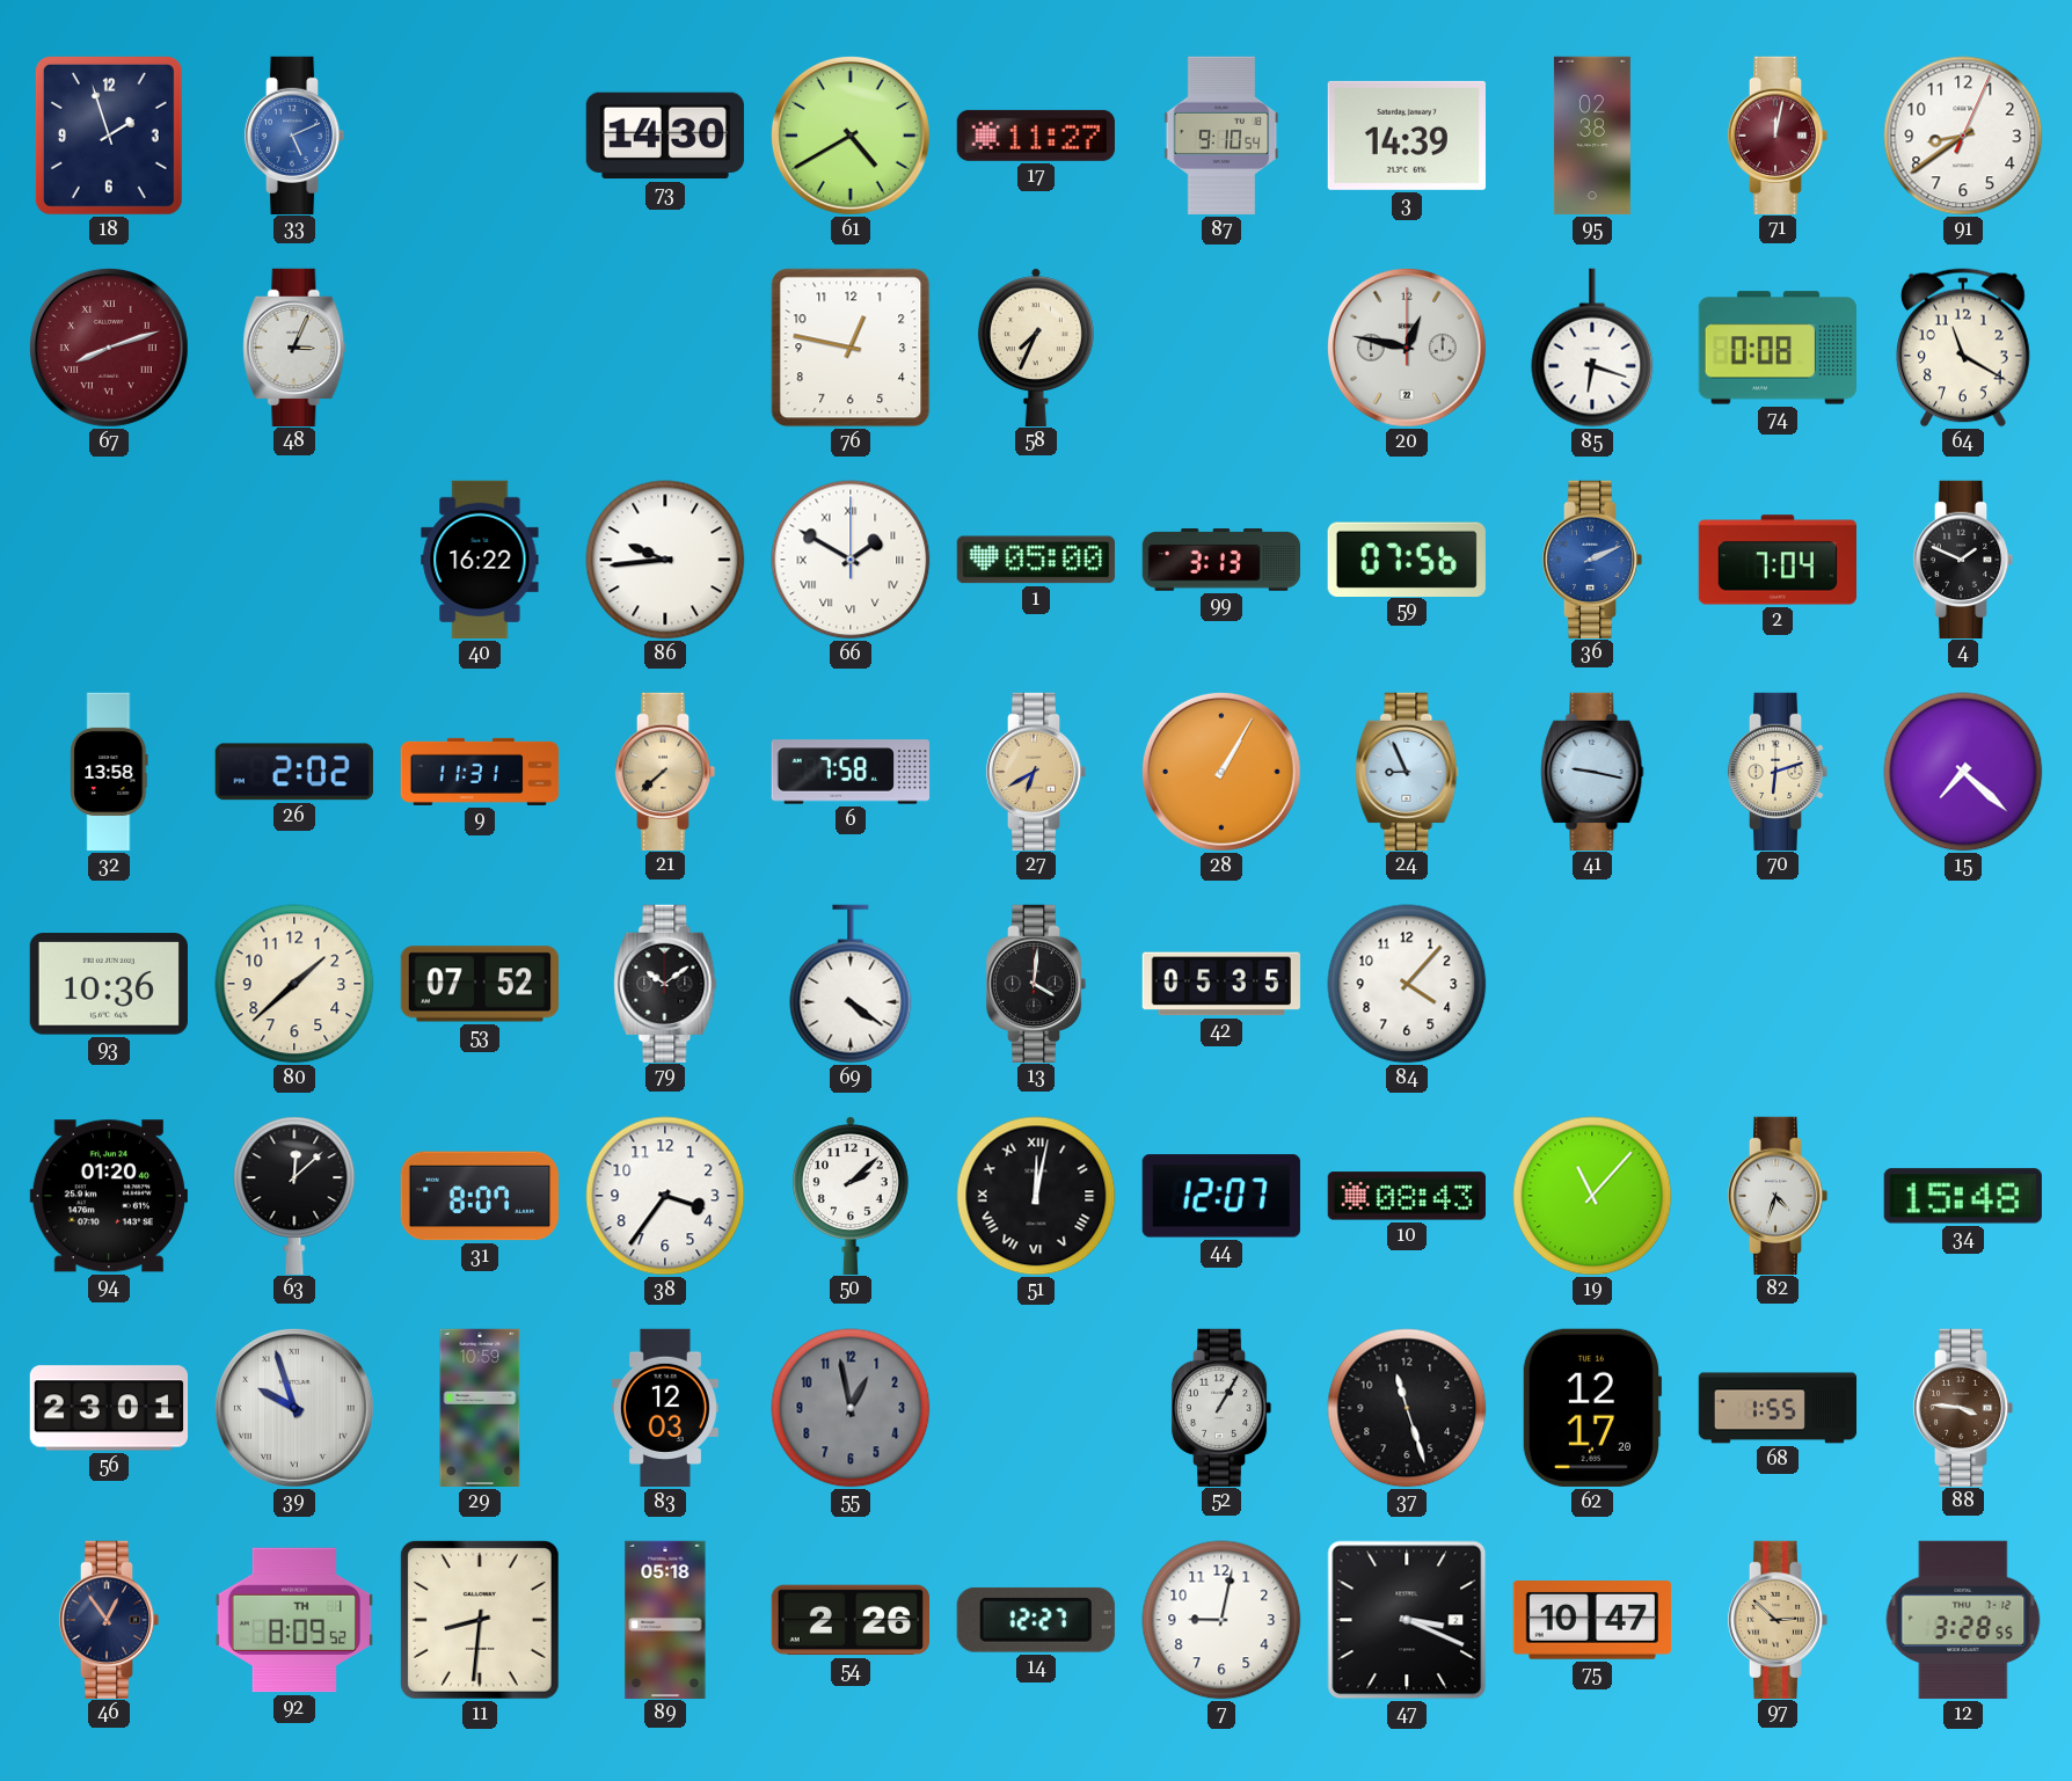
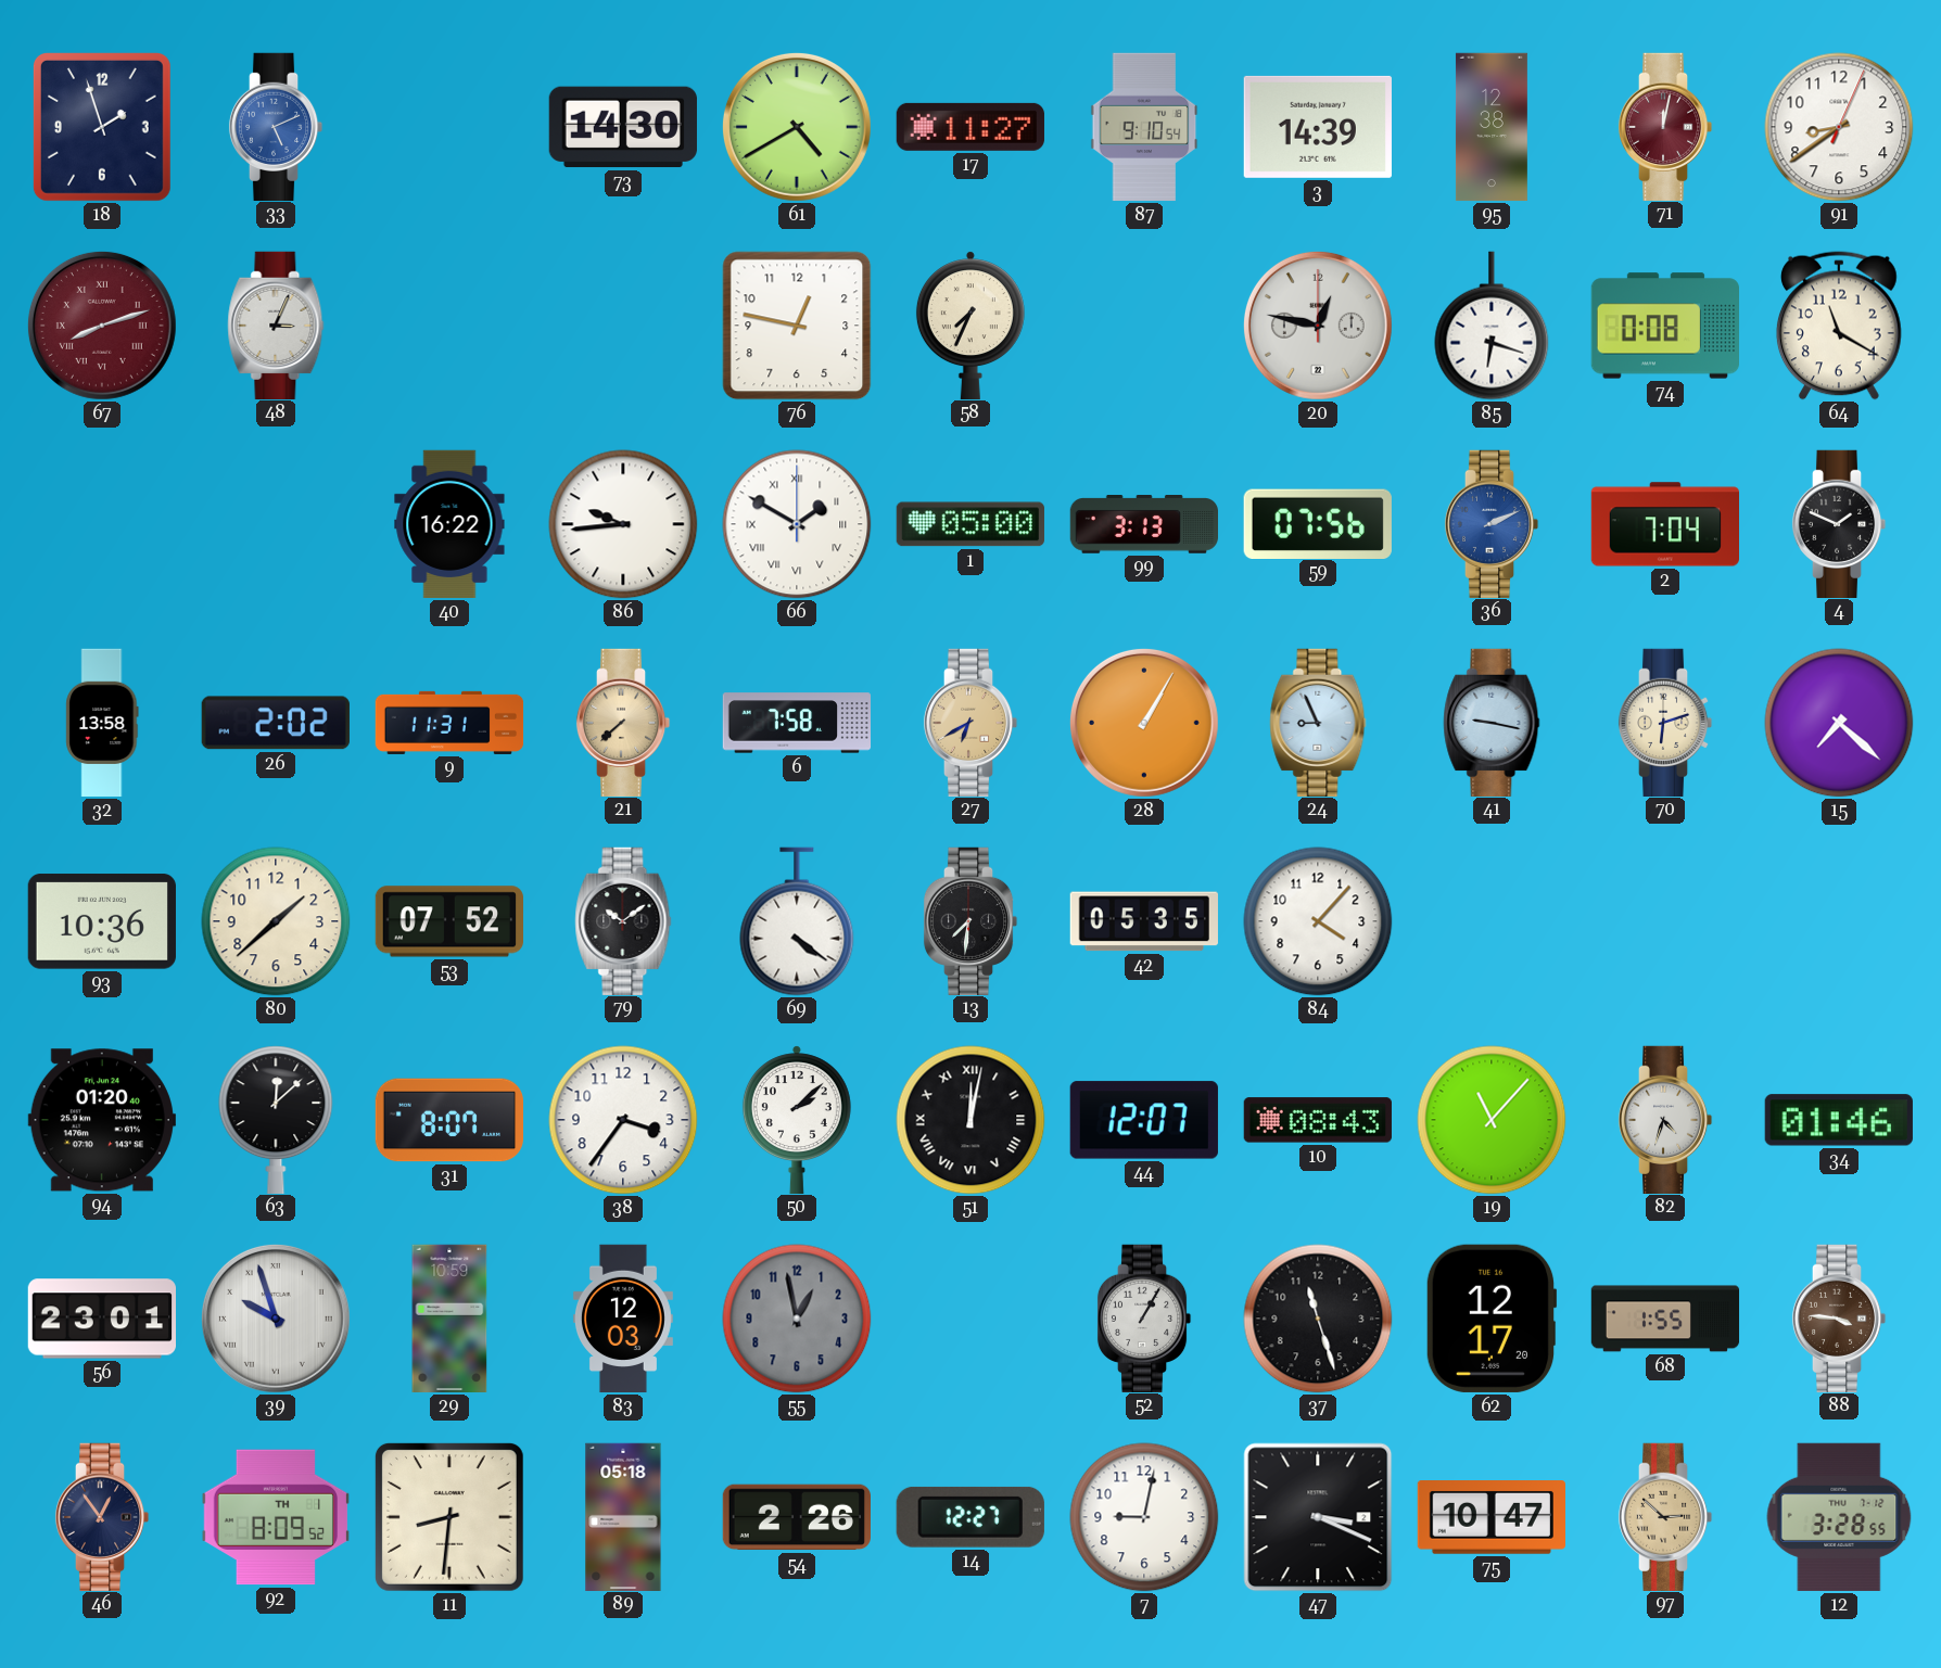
95: 02:38 -> 12:38
13: 4:01 -> 7:31
34: 15:48 -> 01:46
